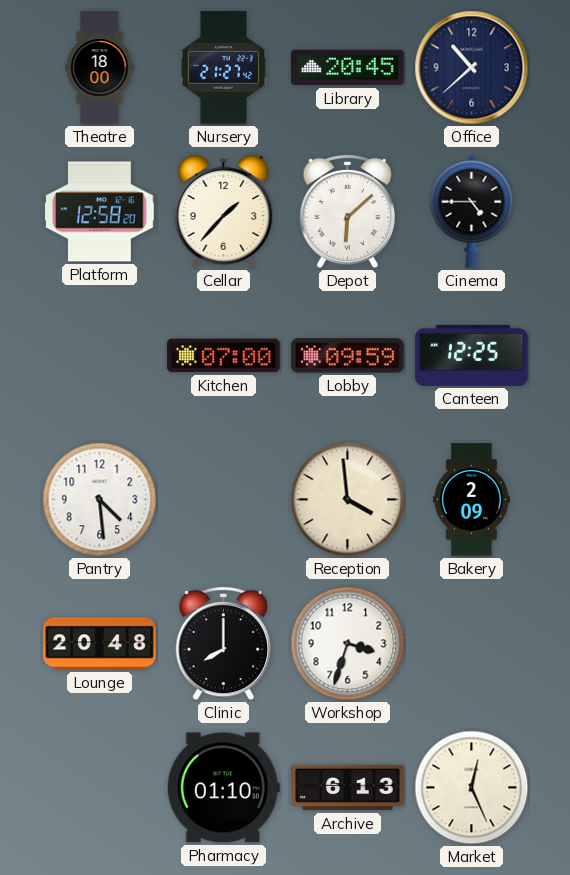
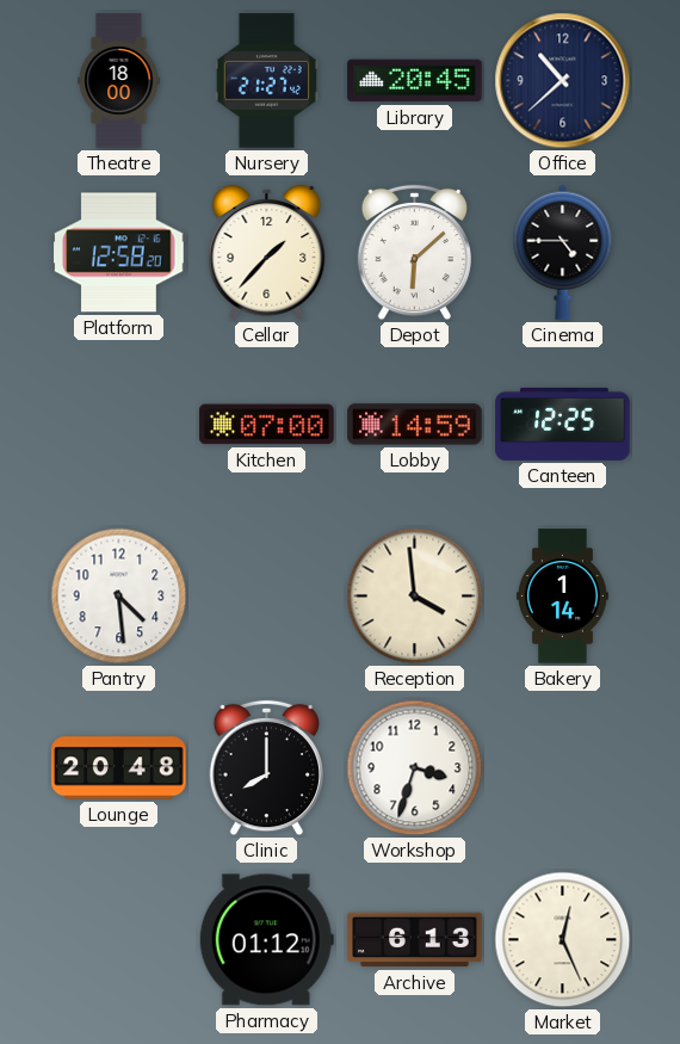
Lobby: 09:59 -> 14:59
Bakery: 2:09 -> 1:14
Pharmacy: 01:10 -> 01:12
